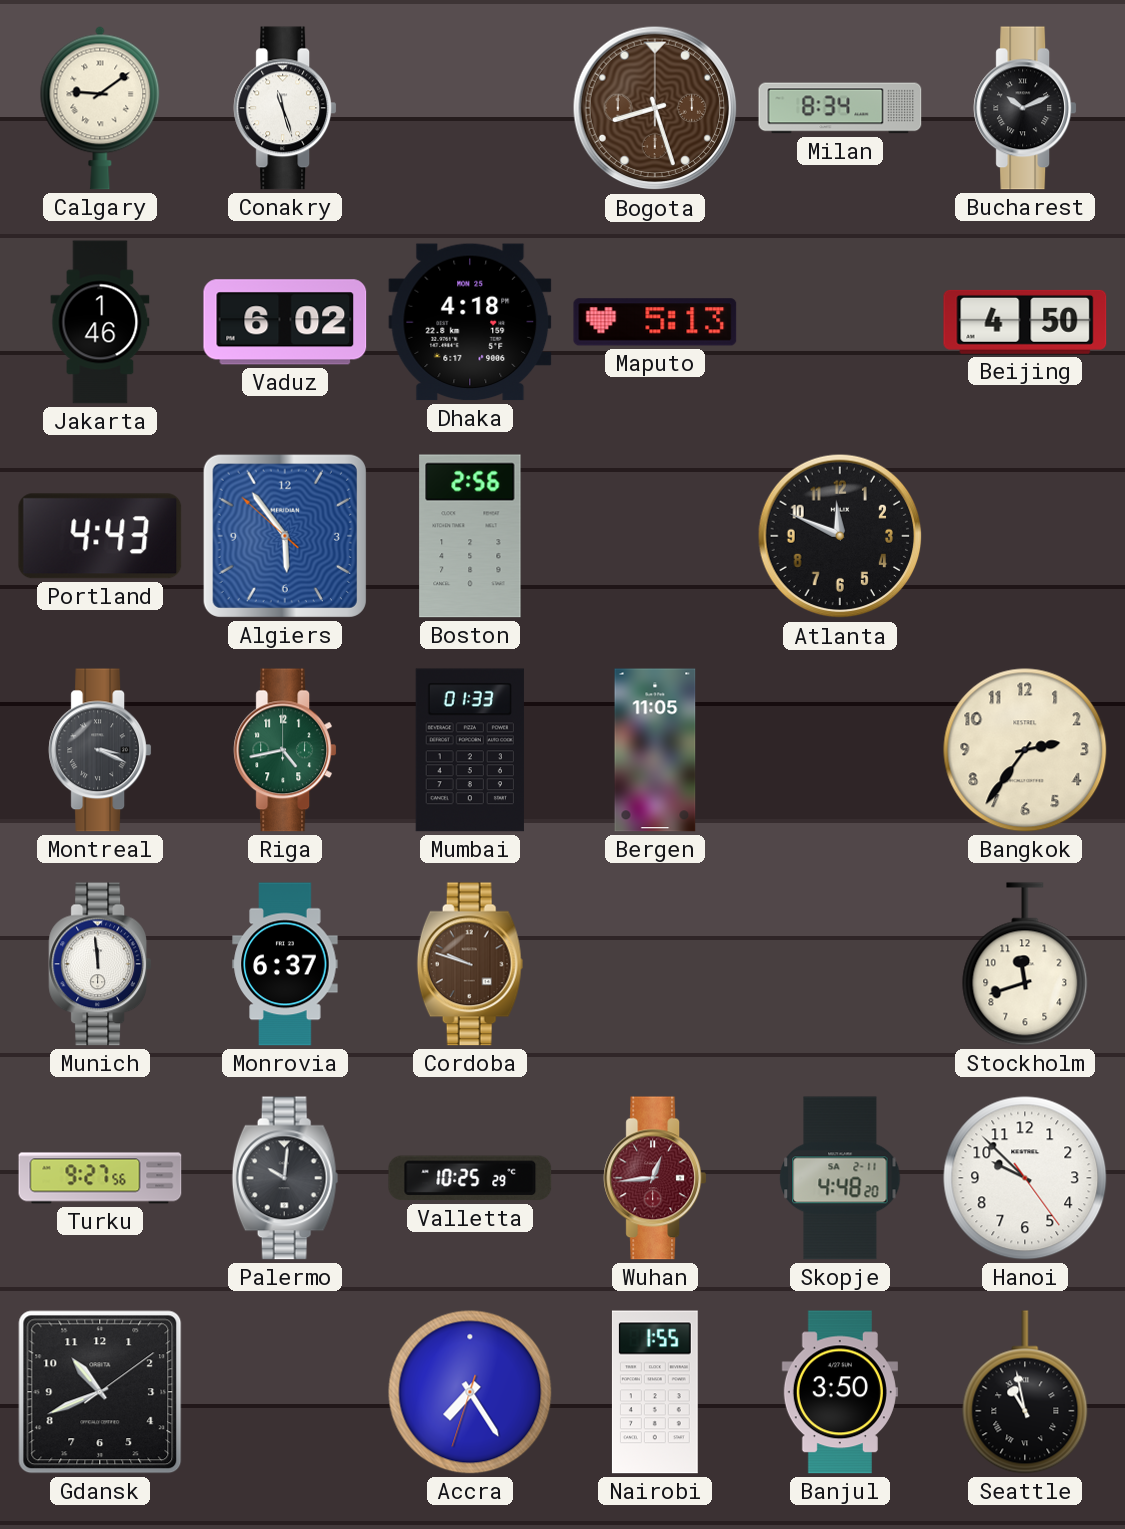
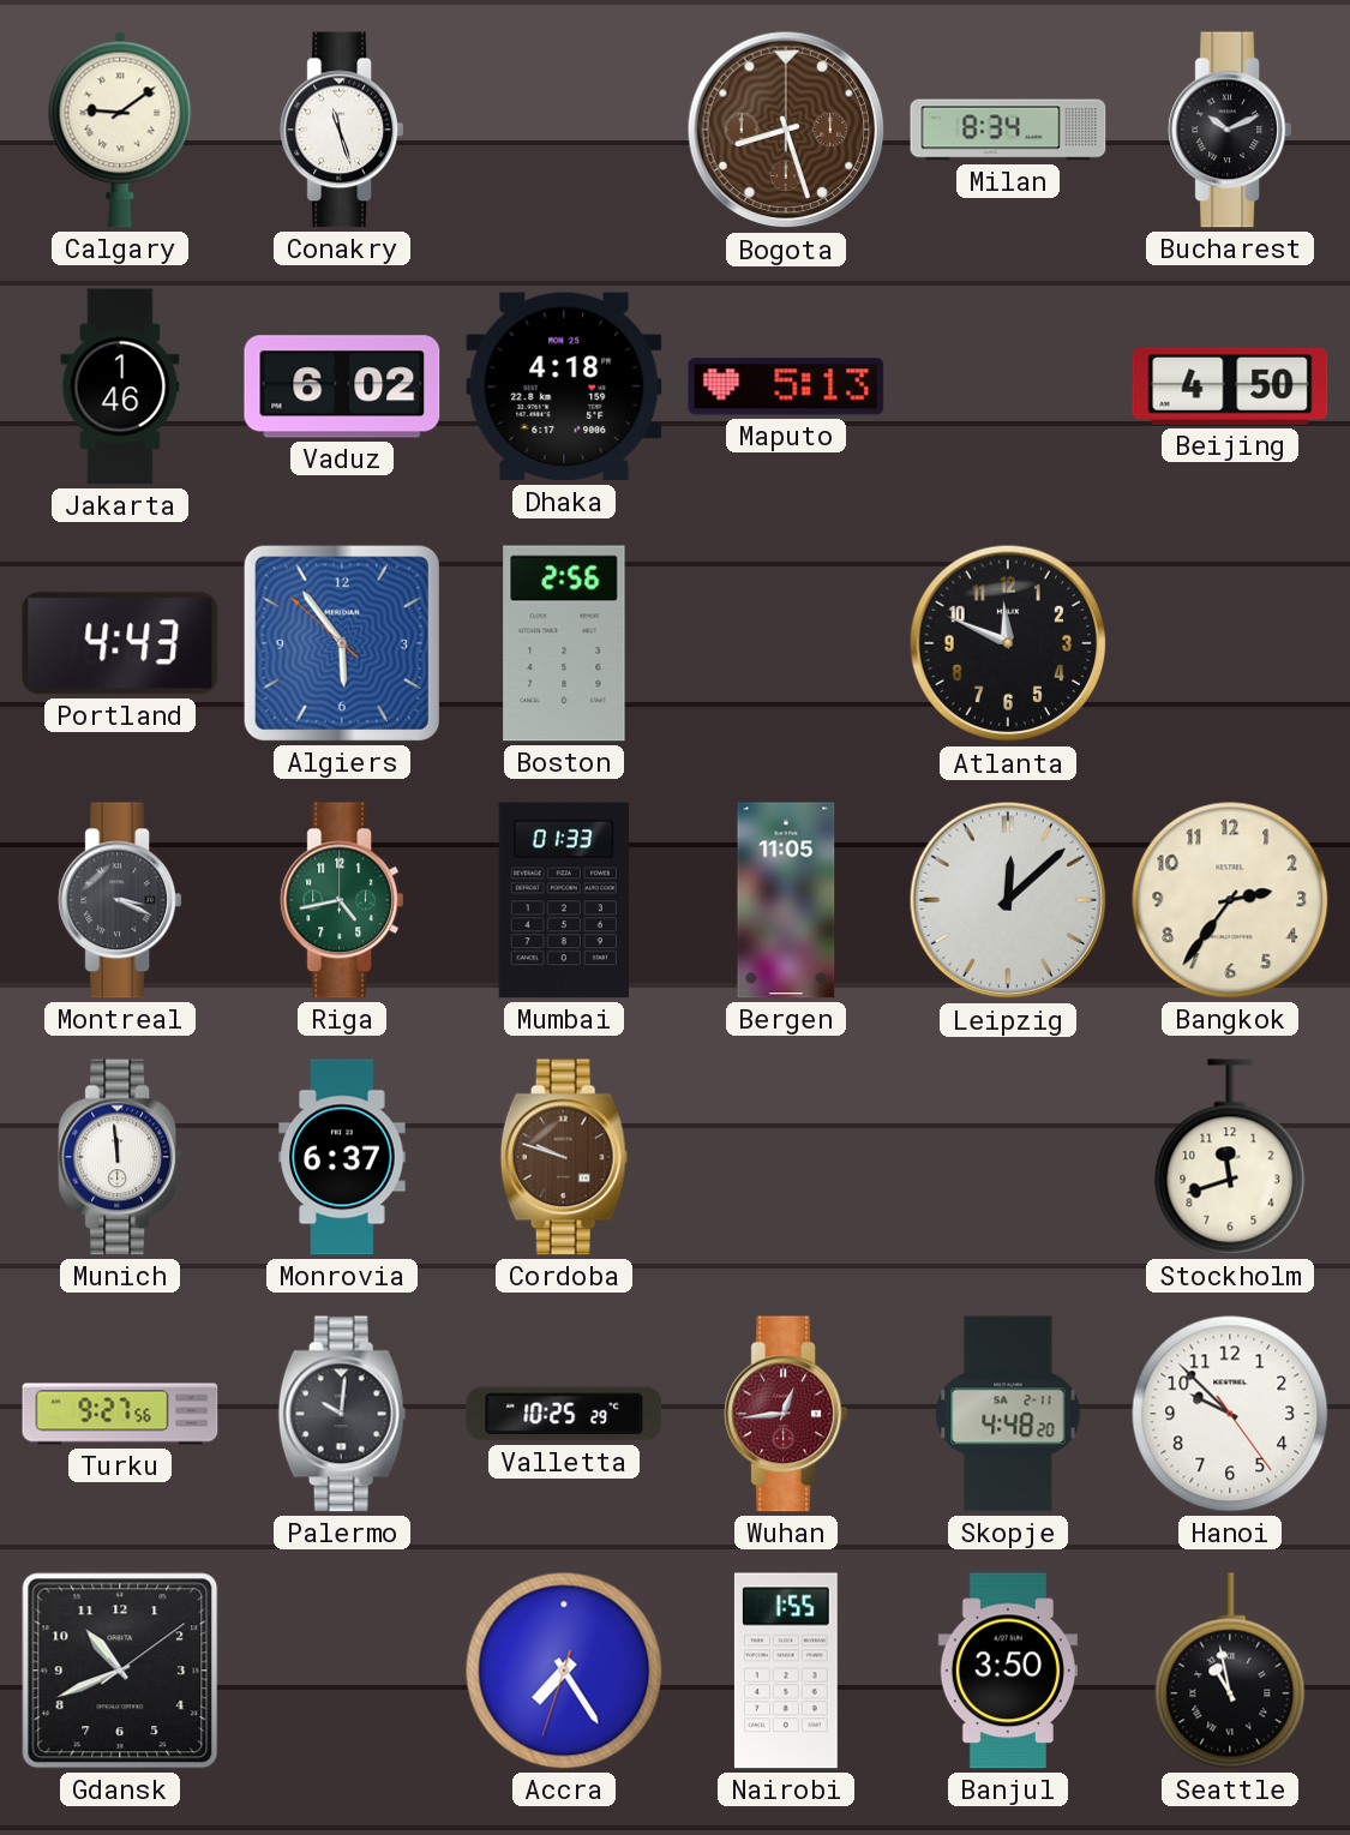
Leipzig: none -> 12:08
